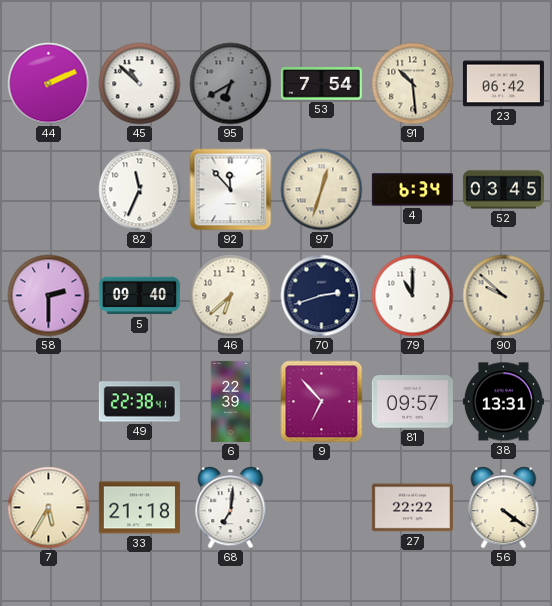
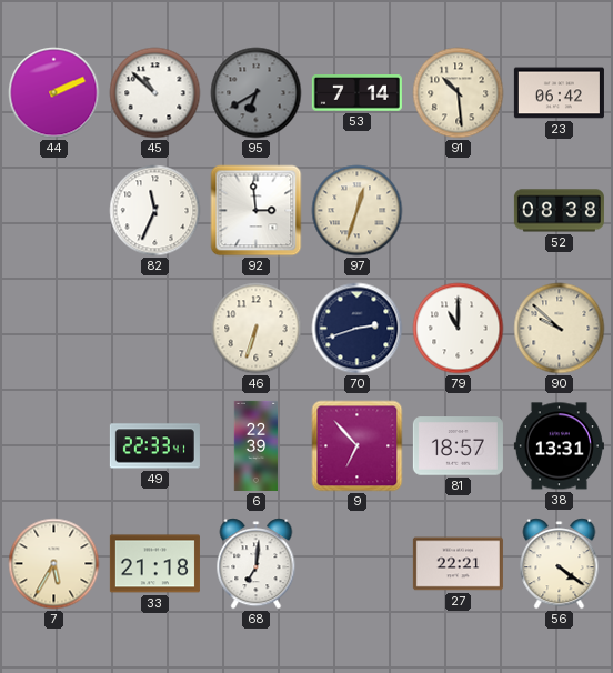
53: 7:54 -> 7:14
92: 11:53 -> 2:59
4: 6:34 -> none
52: 03:45 -> 08:38
58: 2:30 -> none
5: 09:40 -> none
46: 6:38 -> 6:33
49: 22:38 -> 22:33
81: 09:57 -> 18:57
27: 22:22 -> 22:21
